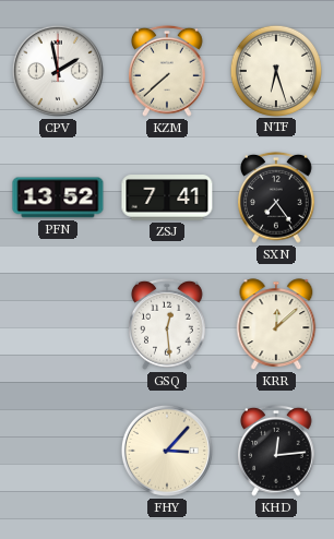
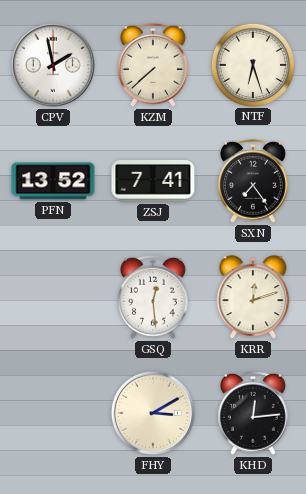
KRR: 12:08 -> 12:12
FHY: 3:07 -> 3:10
